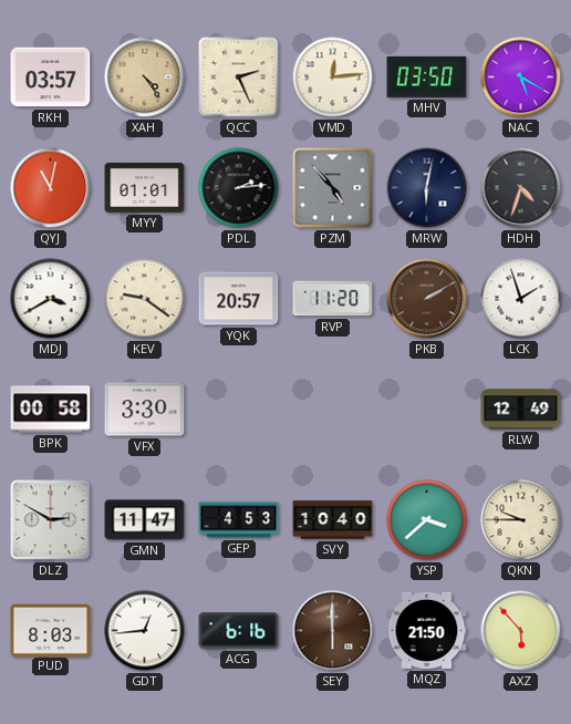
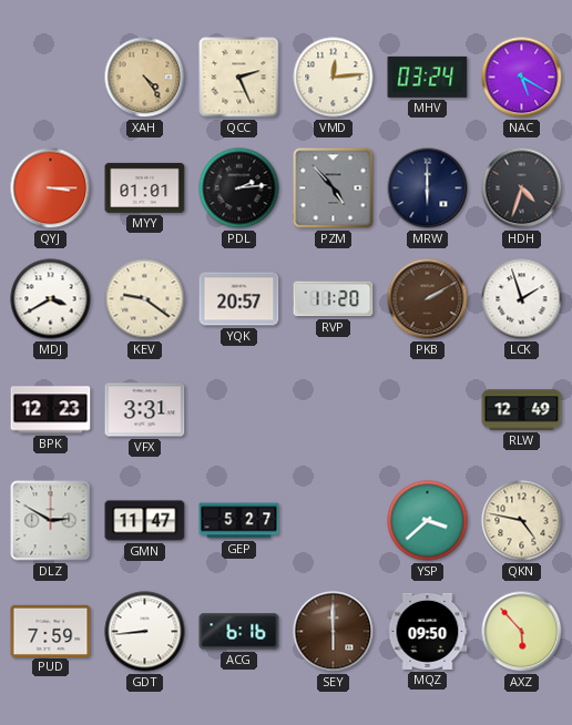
RKH: 03:57 -> none
MHV: 03:50 -> 03:24
QYJ: 11:02 -> 3:15
MRW: 6:02 -> 6:00
BPK: 00:58 -> 12:23
VFX: 3:30 -> 3:31
GEP: 4:53 -> 5:27
SVY: 10:40 -> none
QKN: 9:45 -> 4:47
PUD: 8:03 -> 7:59
GDT: 12:44 -> 8:44
MQZ: 21:50 -> 09:50
